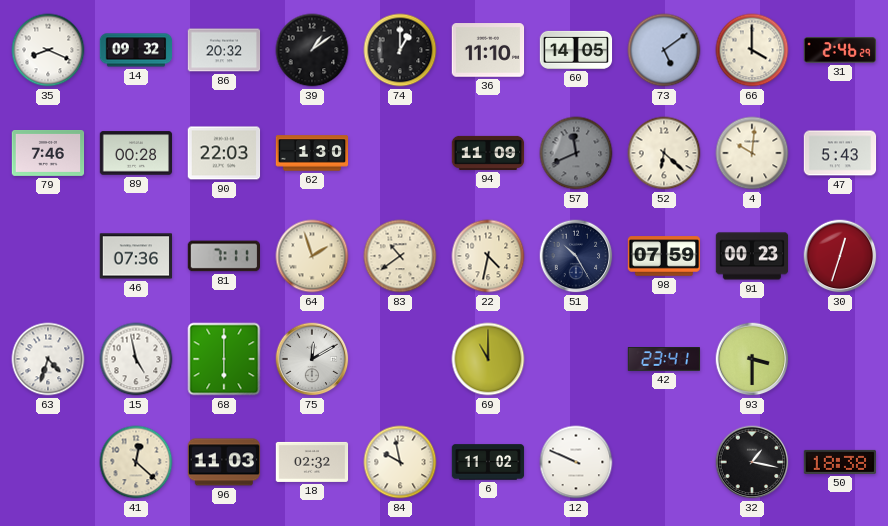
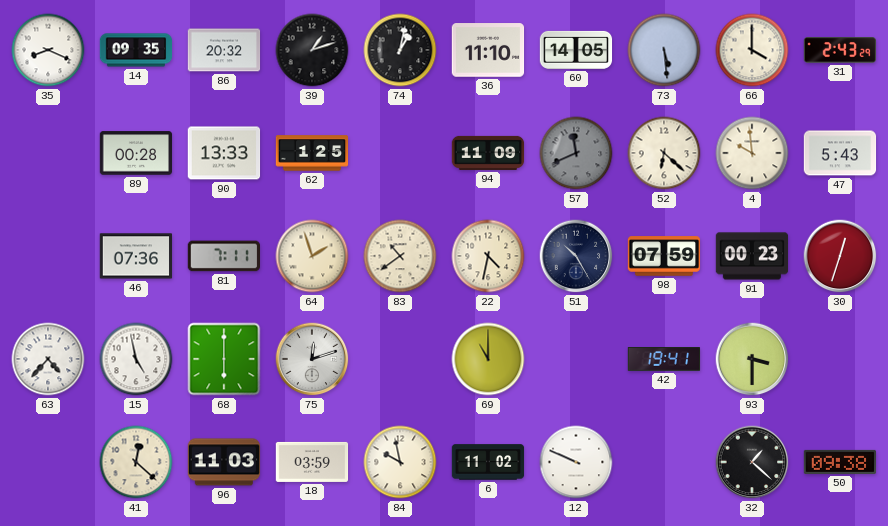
14: 09:32 -> 09:35
39: 1:09 -> 1:12
74: 1:00 -> 1:02
73: 5:09 -> 5:29
31: 2:46 -> 2:43
79: 7:46 -> none
90: 22:03 -> 13:33
62: 1:30 -> 1:25
4: 10:01 -> 9:59
63: 4:33 -> 4:37
75: 12:10 -> 12:12
42: 23:41 -> 19:41
18: 02:32 -> 03:59
32: 1:17 -> 1:22
50: 18:38 -> 09:38
